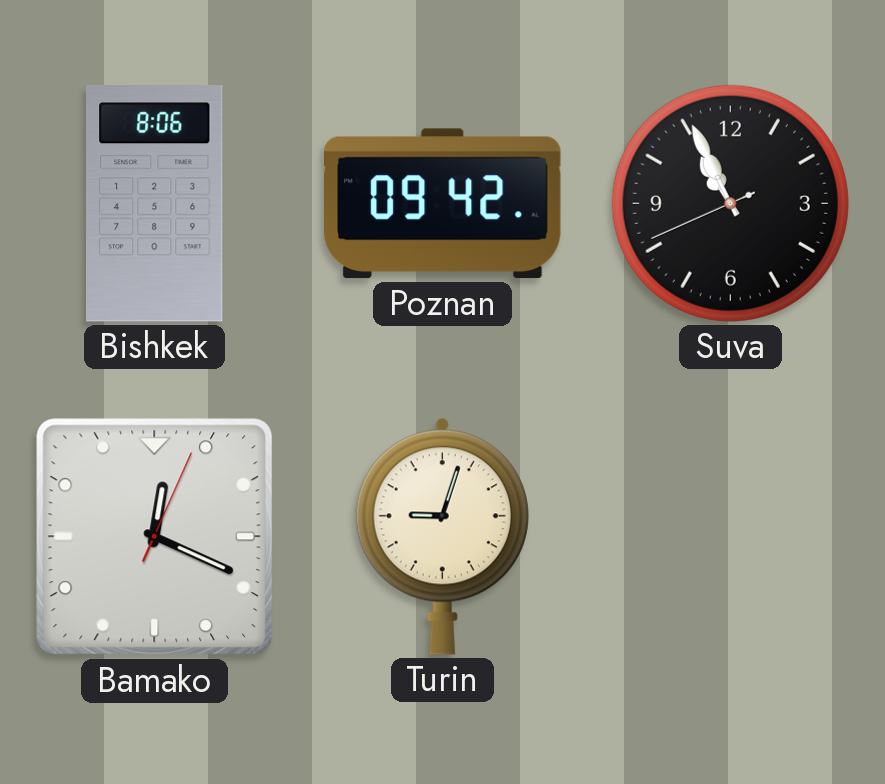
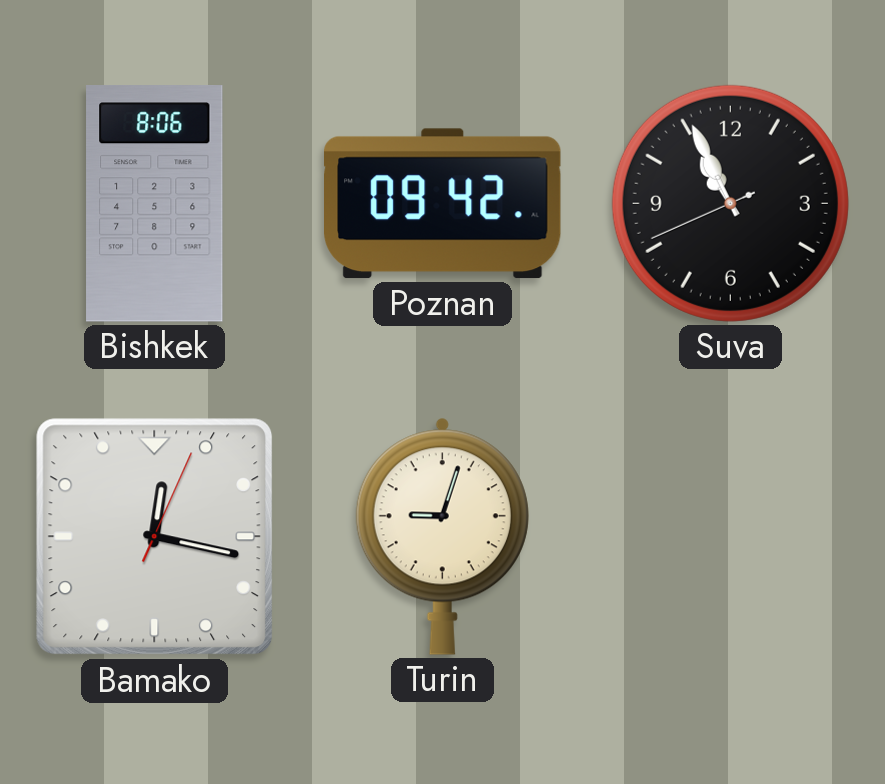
Bamako: 12:19 -> 12:17
